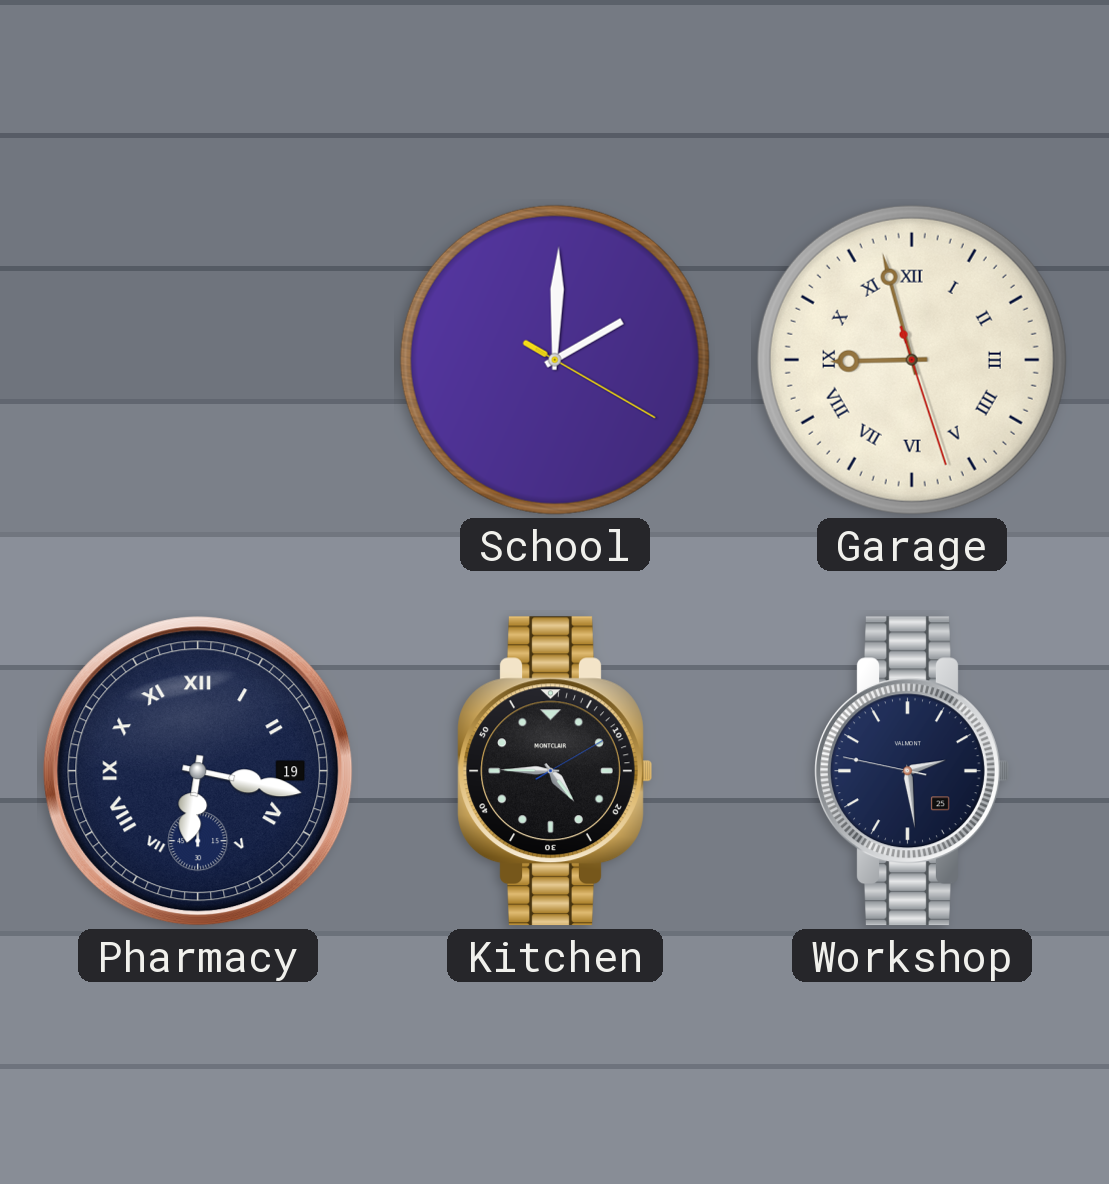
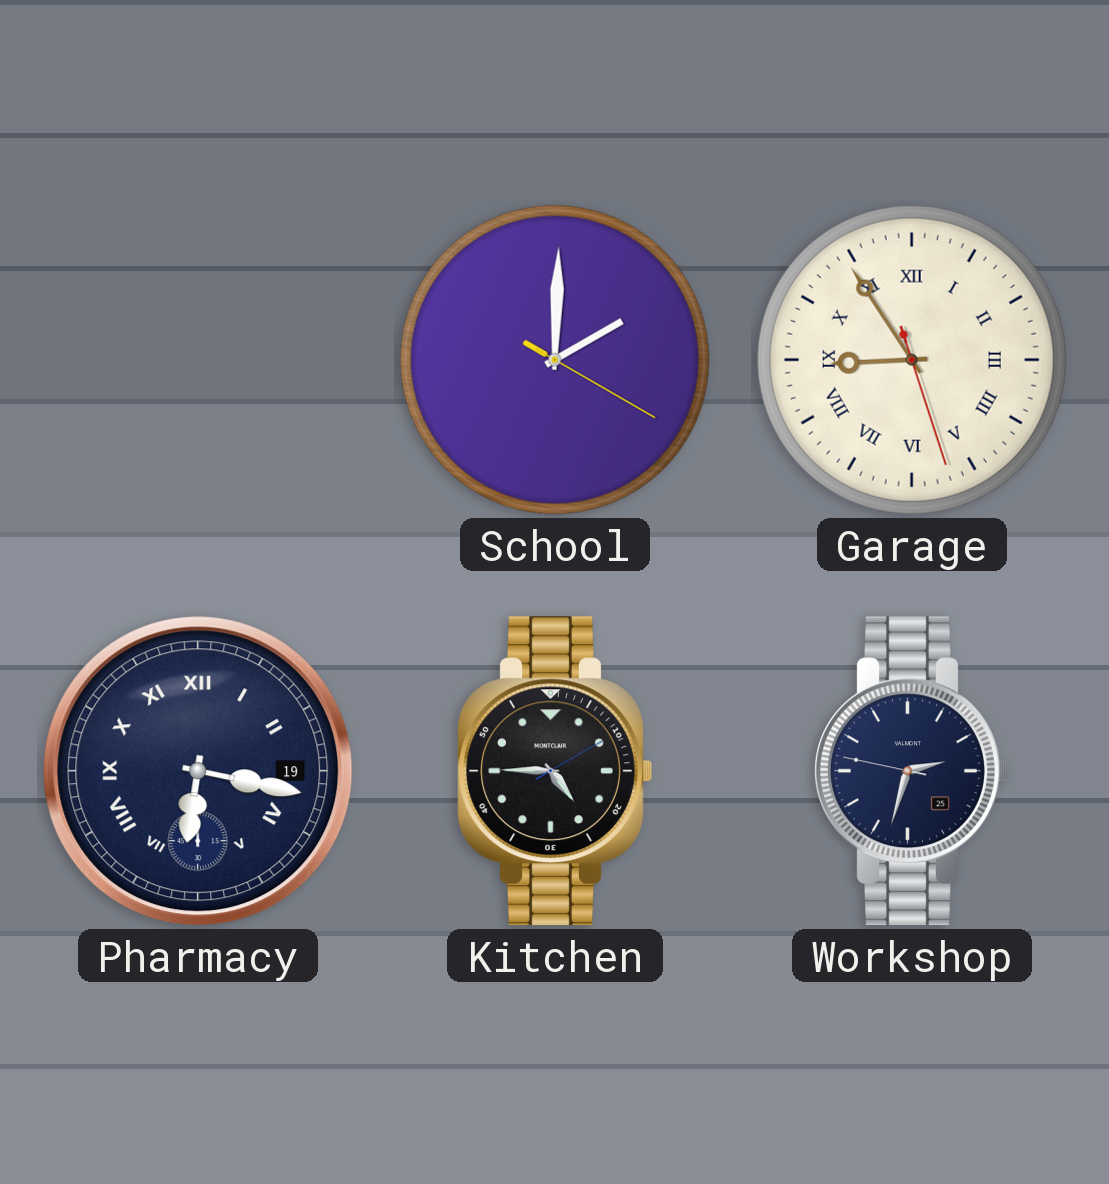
Garage: 8:57 -> 8:54
Workshop: 2:28 -> 2:32
